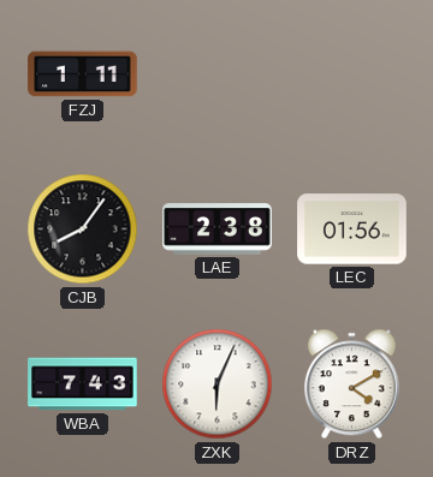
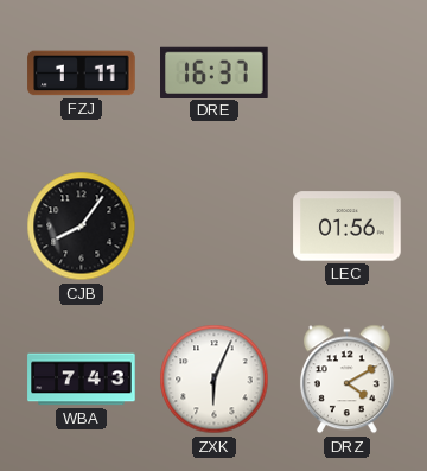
DRE: none -> 16:37
LAE: 2:38 -> none
